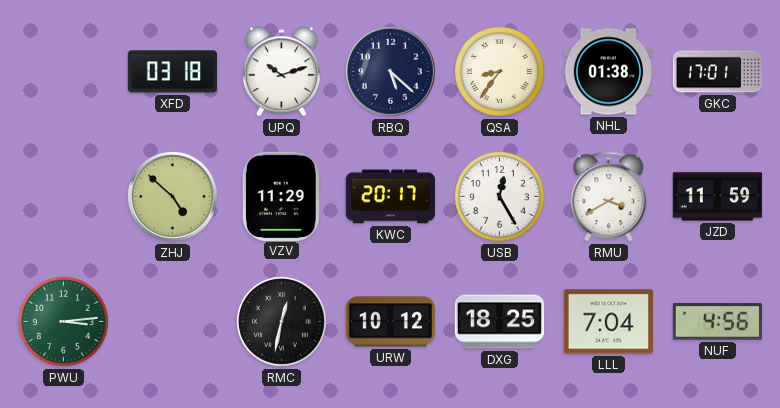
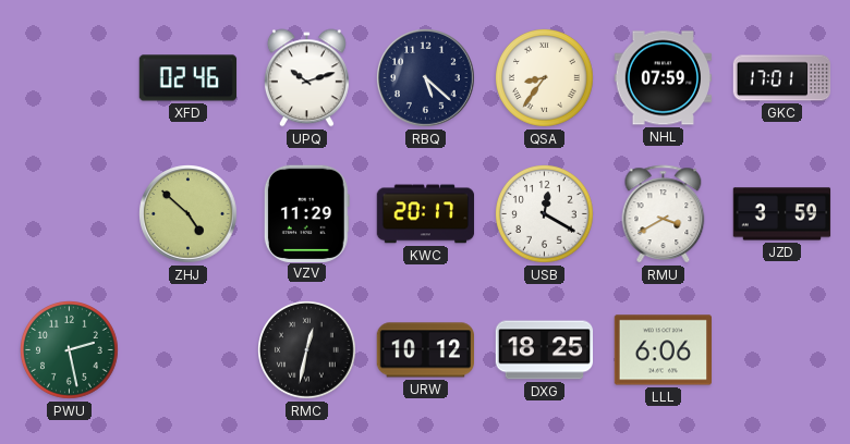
XFD: 03:18 -> 02:46
NHL: 01:38 -> 07:59
USB: 12:25 -> 12:20
JZD: 11:59 -> 3:59
PWU: 3:14 -> 2:28
LLL: 7:04 -> 6:06
NUF: 4:56 -> none
